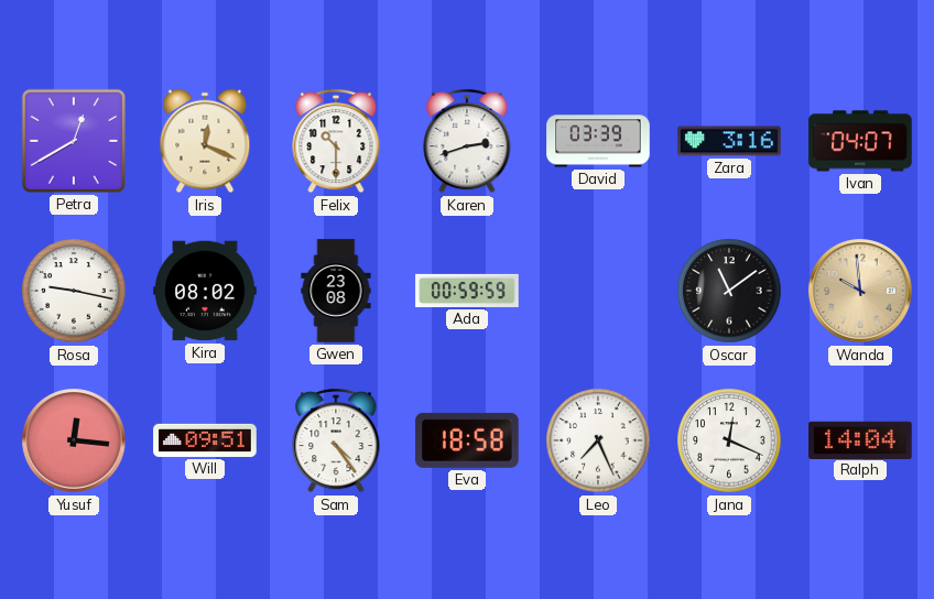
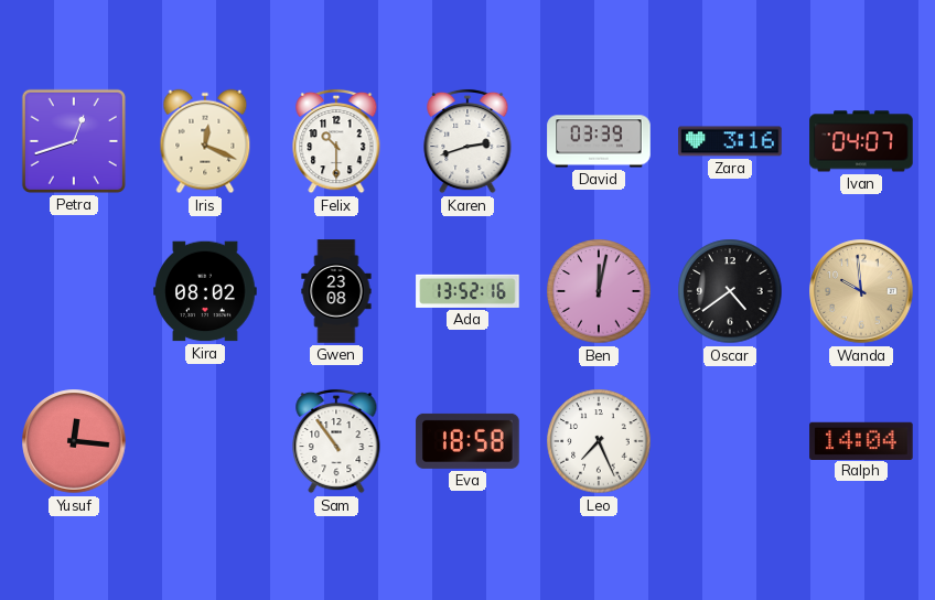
Petra: 12:40 -> 12:42
Rosa: 9:17 -> none
Ada: 00:59 -> 13:52
Ben: none -> 12:02
Oscar: 11:09 -> 4:39
Will: 09:51 -> none
Sam: 4:24 -> 10:54
Jana: 12:19 -> none
